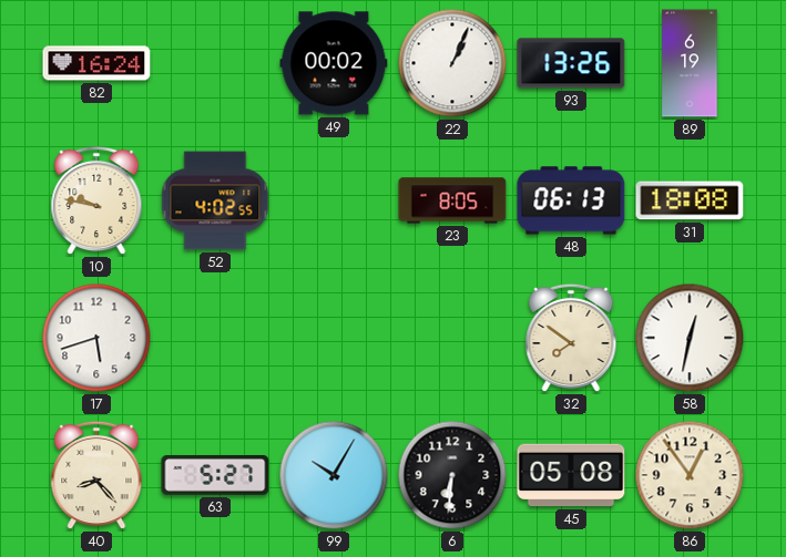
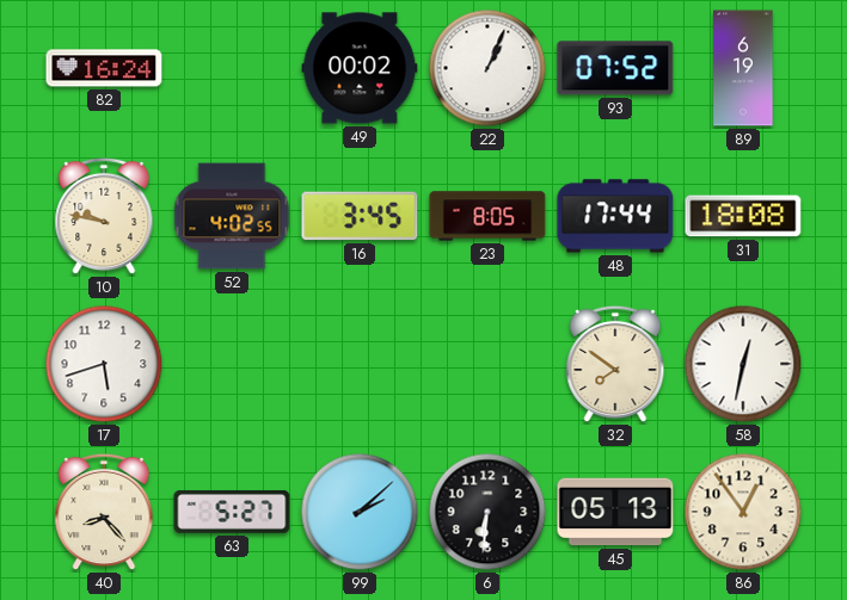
93: 13:26 -> 07:52
16: none -> 3:45
48: 06:13 -> 17:44
99: 10:05 -> 2:08
45: 05:08 -> 05:13
